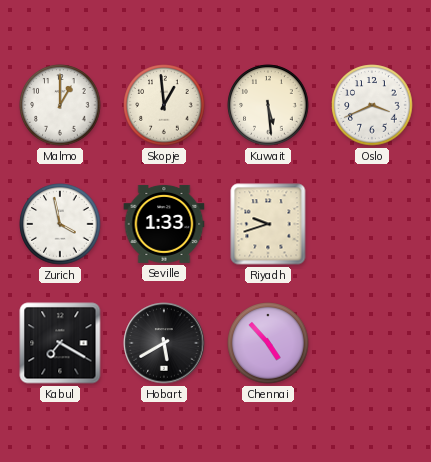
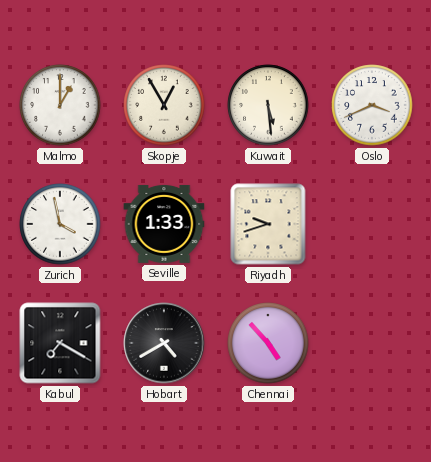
Skopje: 12:59 -> 12:55
Hobart: 5:40 -> 4:40
